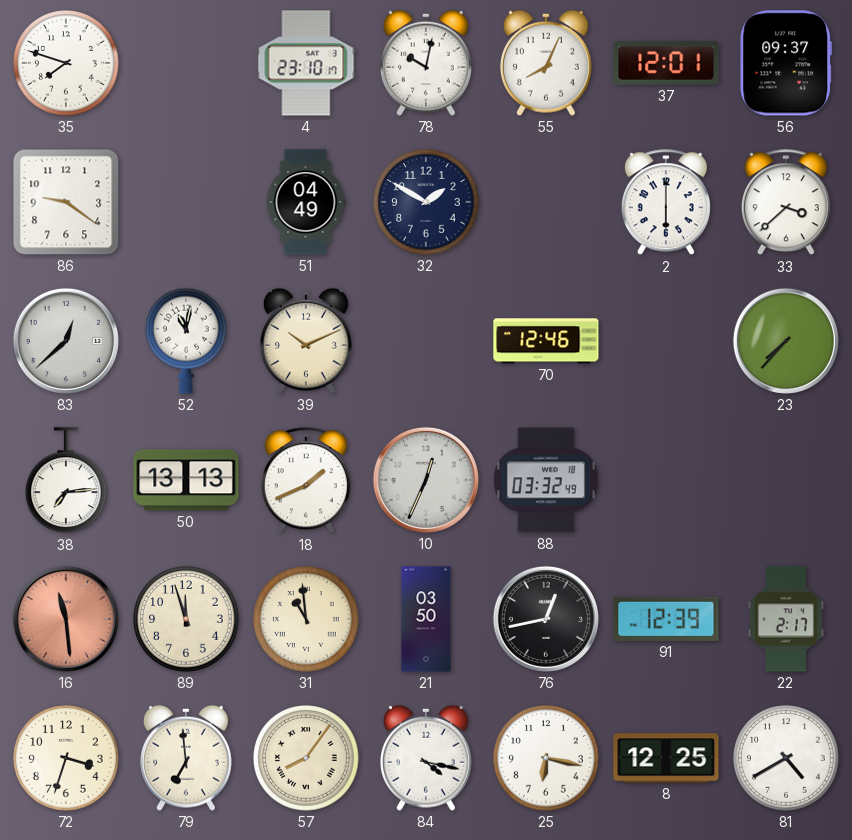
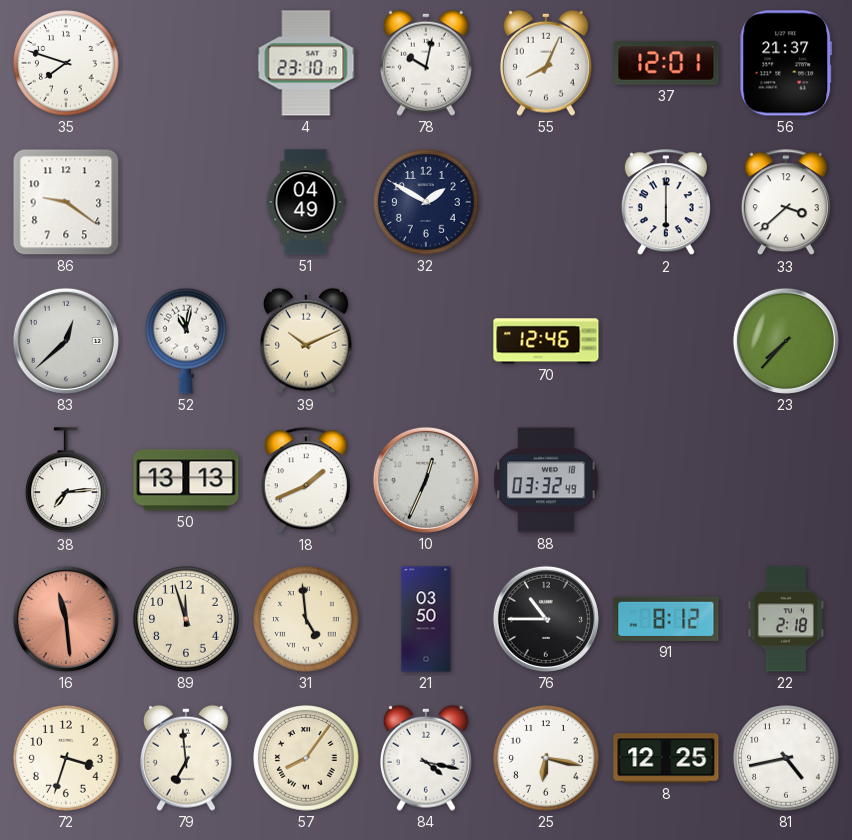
56: 09:37 -> 21:37
31: 10:59 -> 4:59
76: 12:43 -> 10:45
91: 12:39 -> 8:12
22: 2:17 -> 2:18
81: 4:40 -> 4:43
